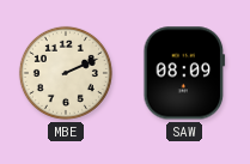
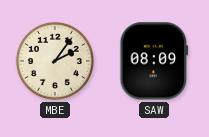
MBE: 2:11 -> 2:06
